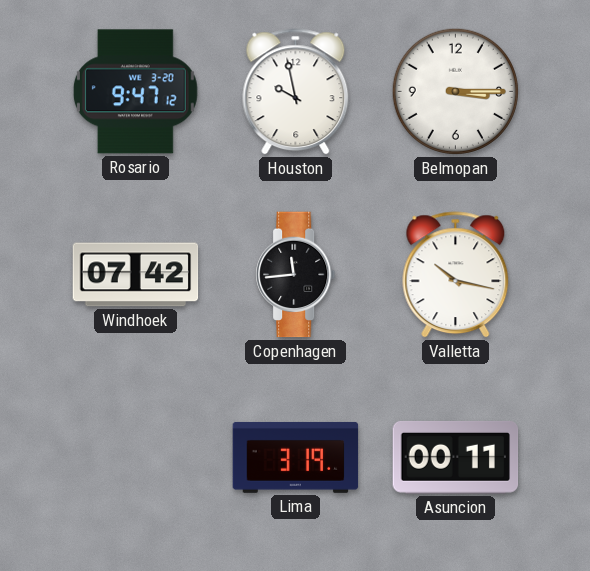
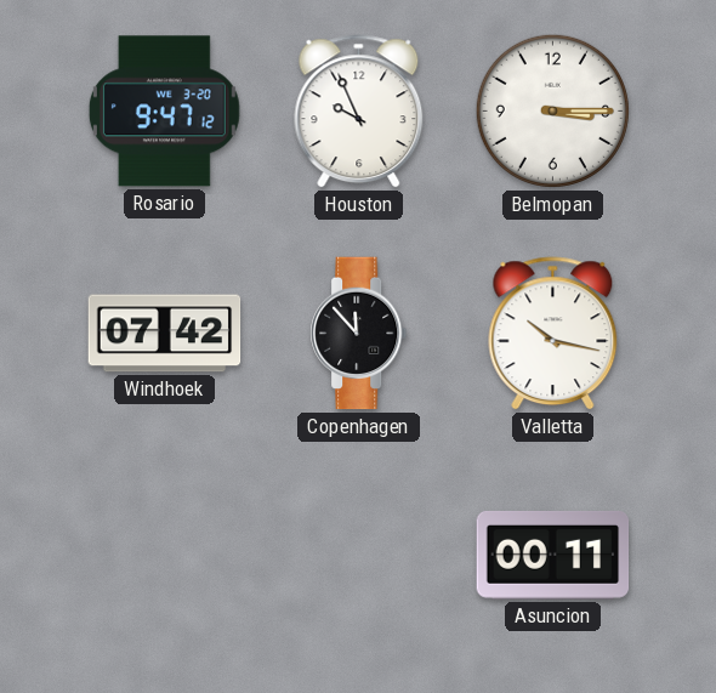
Houston: 9:58 -> 9:56
Copenhagen: 11:44 -> 11:53
Lima: 3:19 -> none
